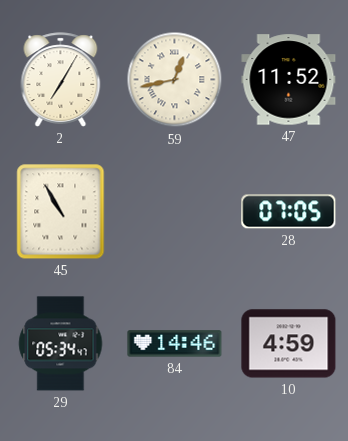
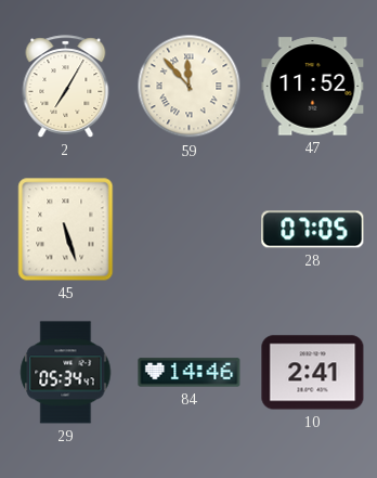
59: 12:43 -> 11:53
45: 10:55 -> 5:27
10: 4:59 -> 2:41
